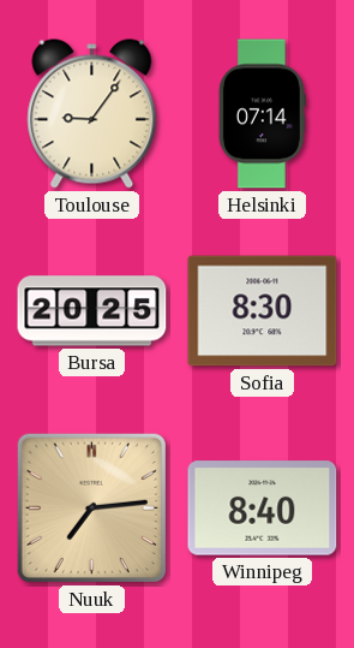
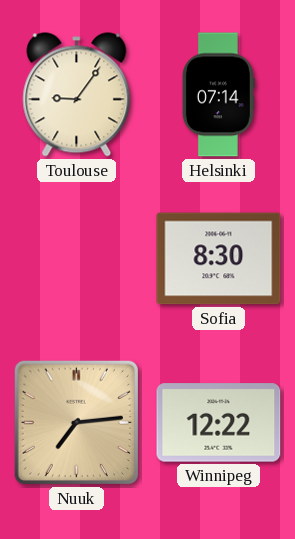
Bursa: 20:25 -> none
Winnipeg: 8:40 -> 12:22
